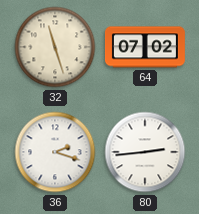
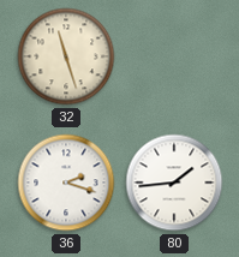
64: 07:02 -> none
80: 2:44 -> 1:44
